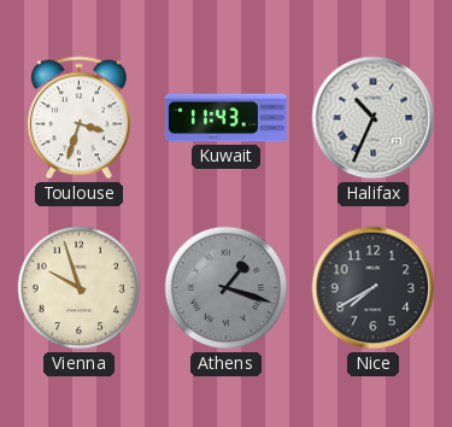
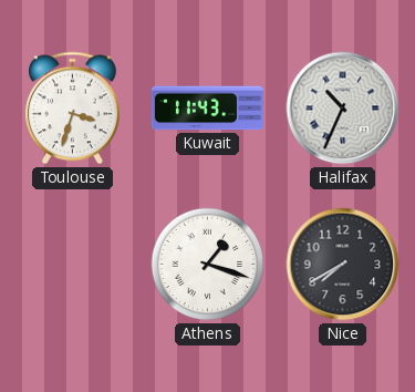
Vienna: 9:57 -> none
Athens dial: grey -> white
